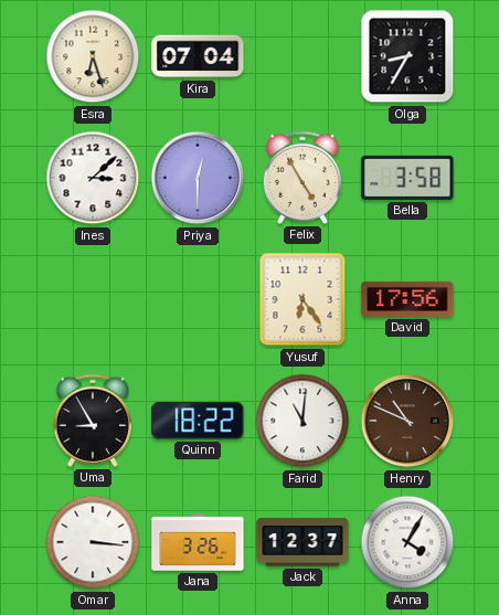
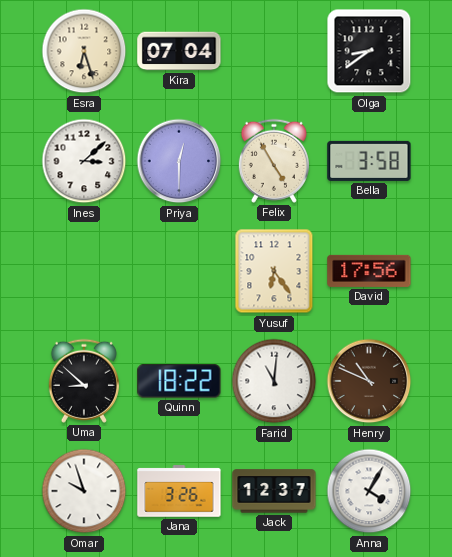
Olga: 8:35 -> 8:39
Uma: 8:55 -> 8:52
Omar: 3:16 -> 9:57
